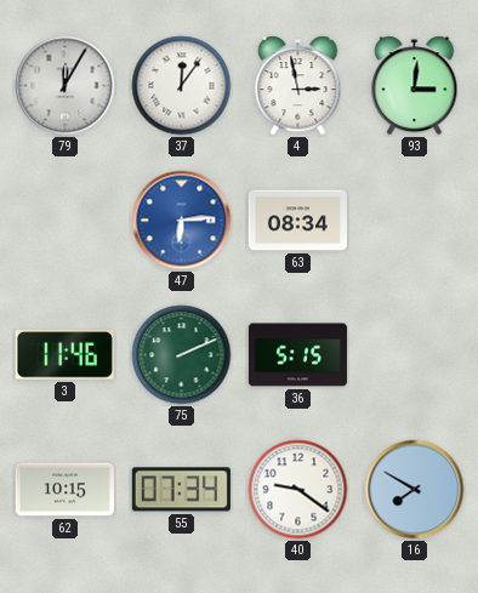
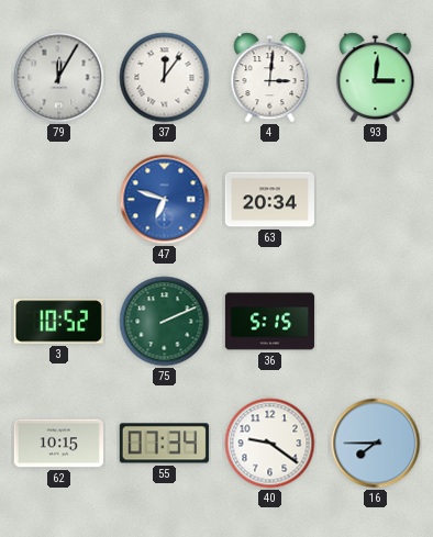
4: 2:58 -> 3:01
47: 6:14 -> 6:48
63: 08:34 -> 20:34
3: 11:46 -> 10:52
16: 7:50 -> 7:45
